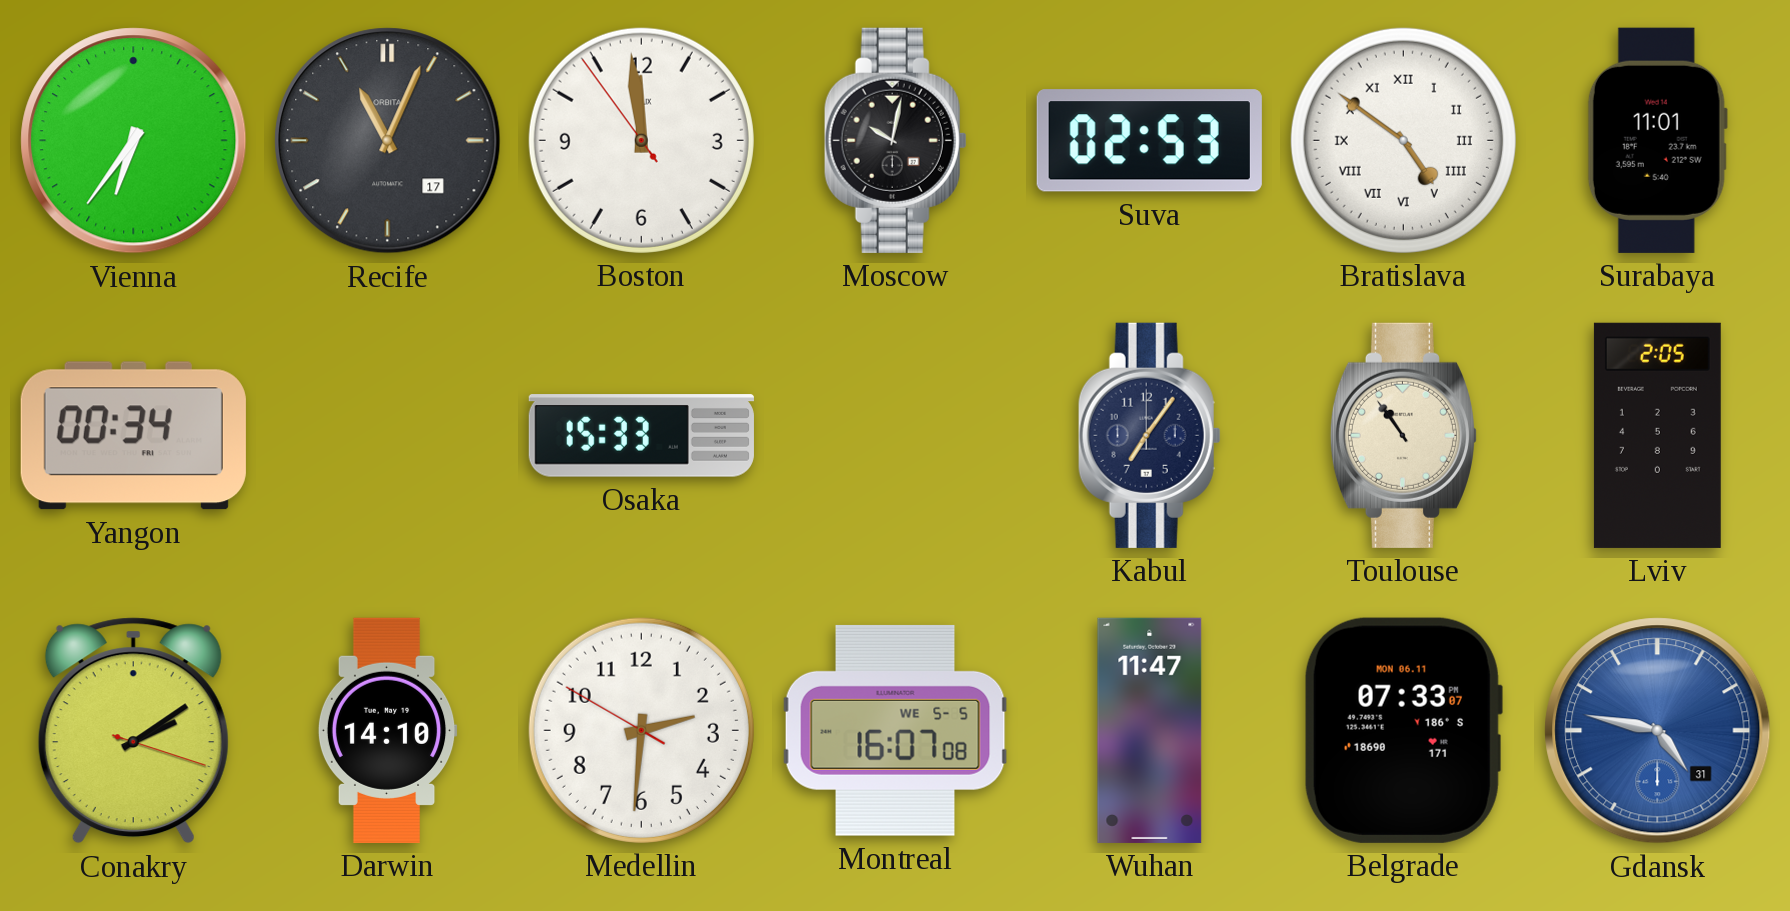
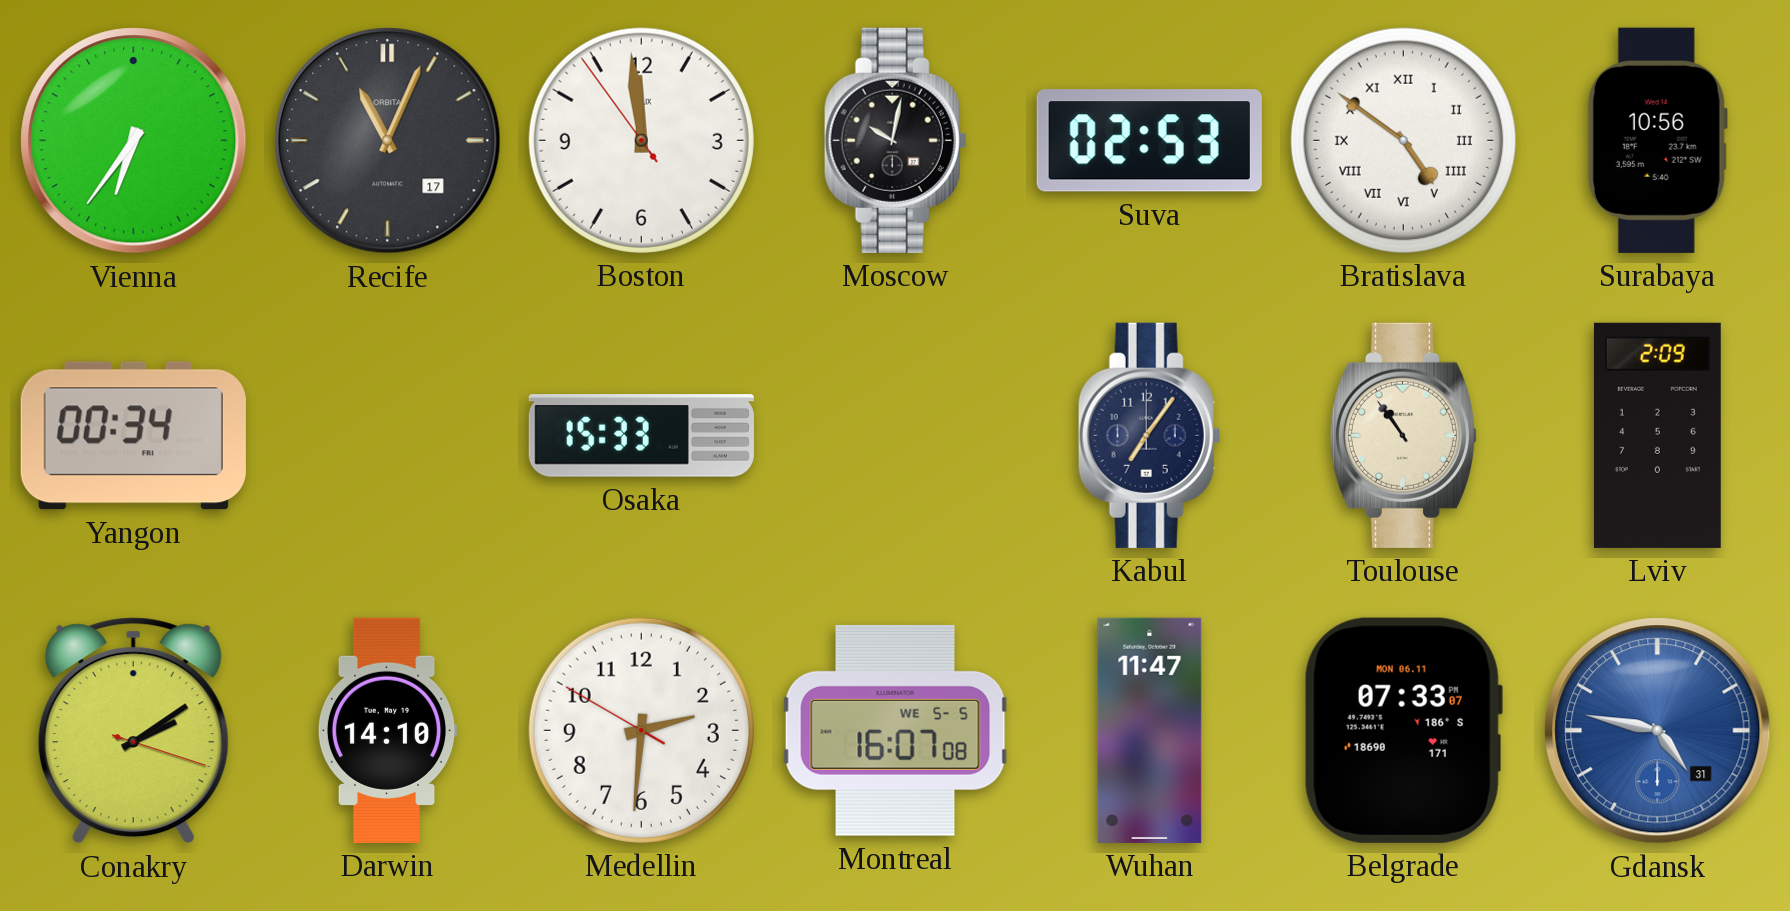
Surabaya: 11:01 -> 10:56
Lviv: 2:05 -> 2:09
